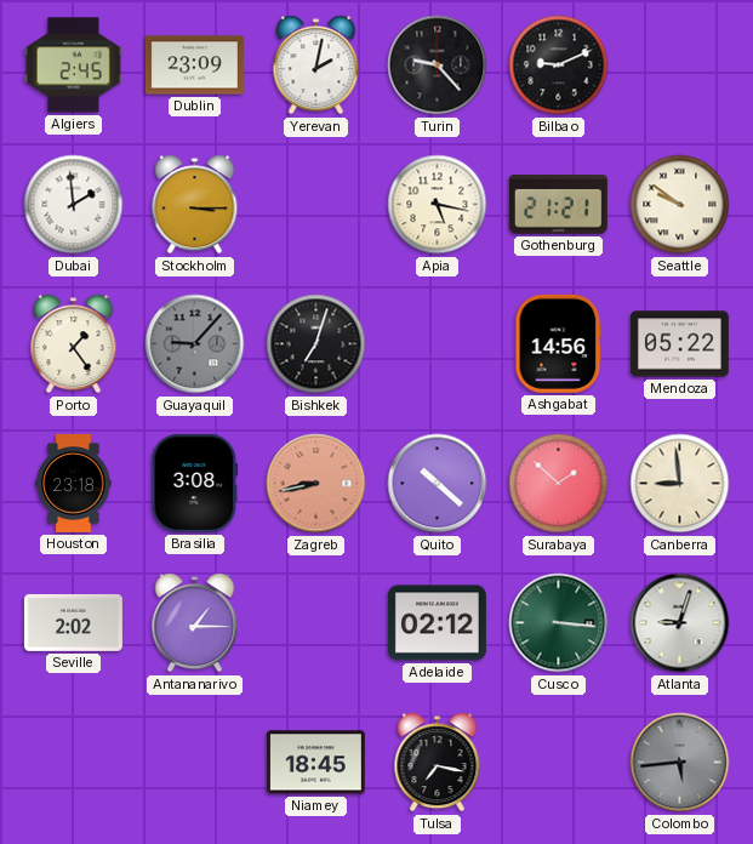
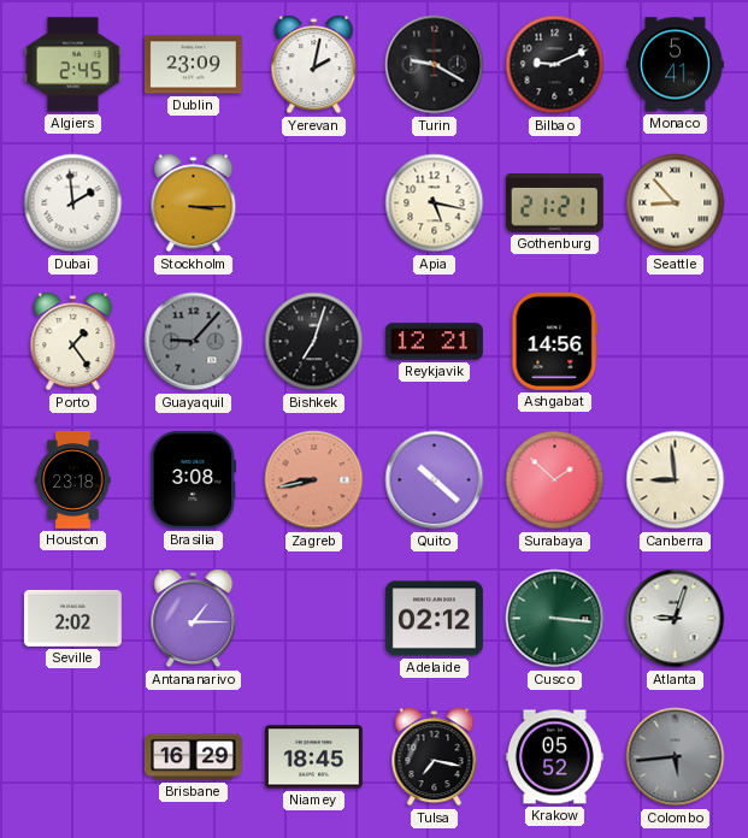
Turin: 9:23 -> 9:20
Monaco: none -> 5:41
Seattle: 9:51 -> 8:53
Reykjavik: none -> 12:21
Mendoza: 05:22 -> none
Brisbane: none -> 16:29
Krakow: none -> 05:52
